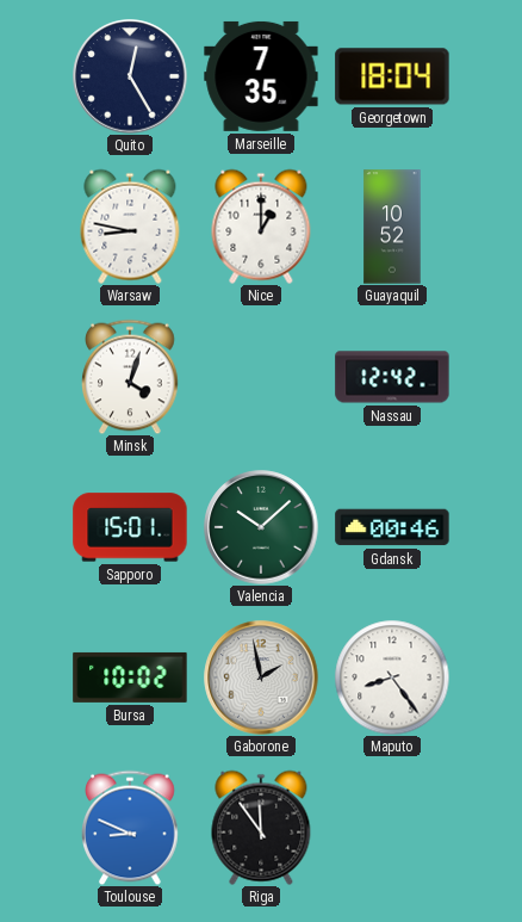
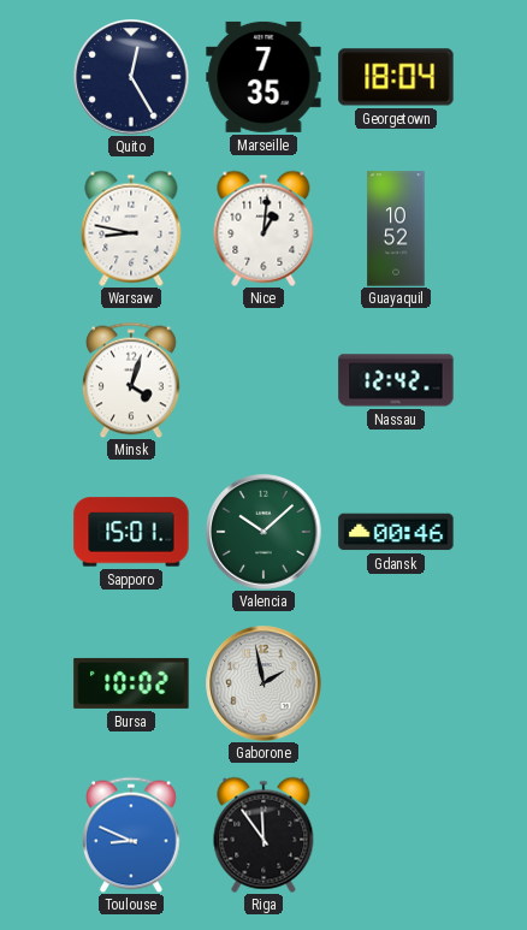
Nice: 1:00 -> 1:01
Maputo: 8:24 -> none
